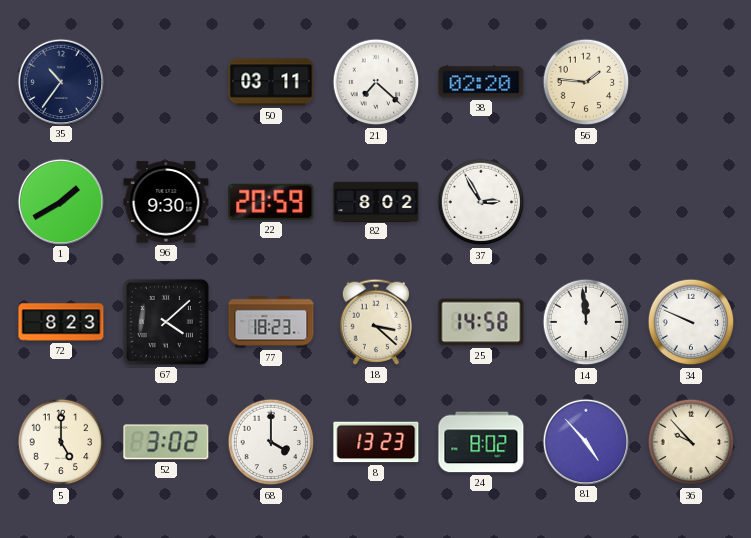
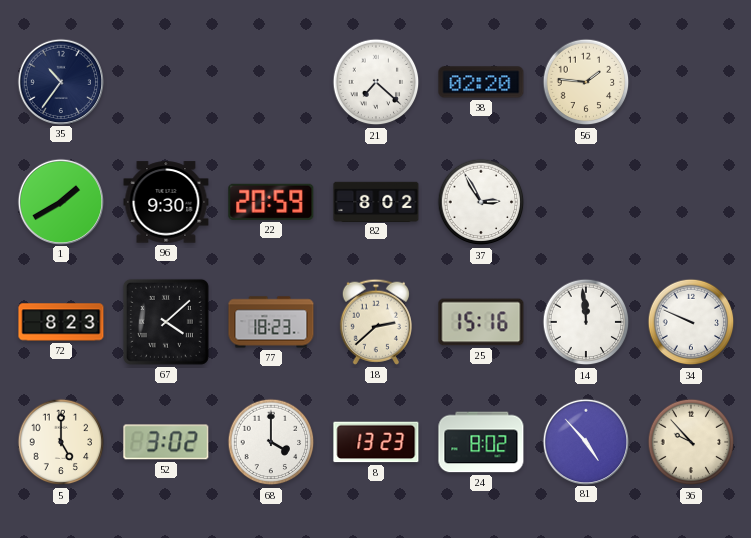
50: 03:11 -> none
18: 3:22 -> 2:38
25: 14:58 -> 15:16
